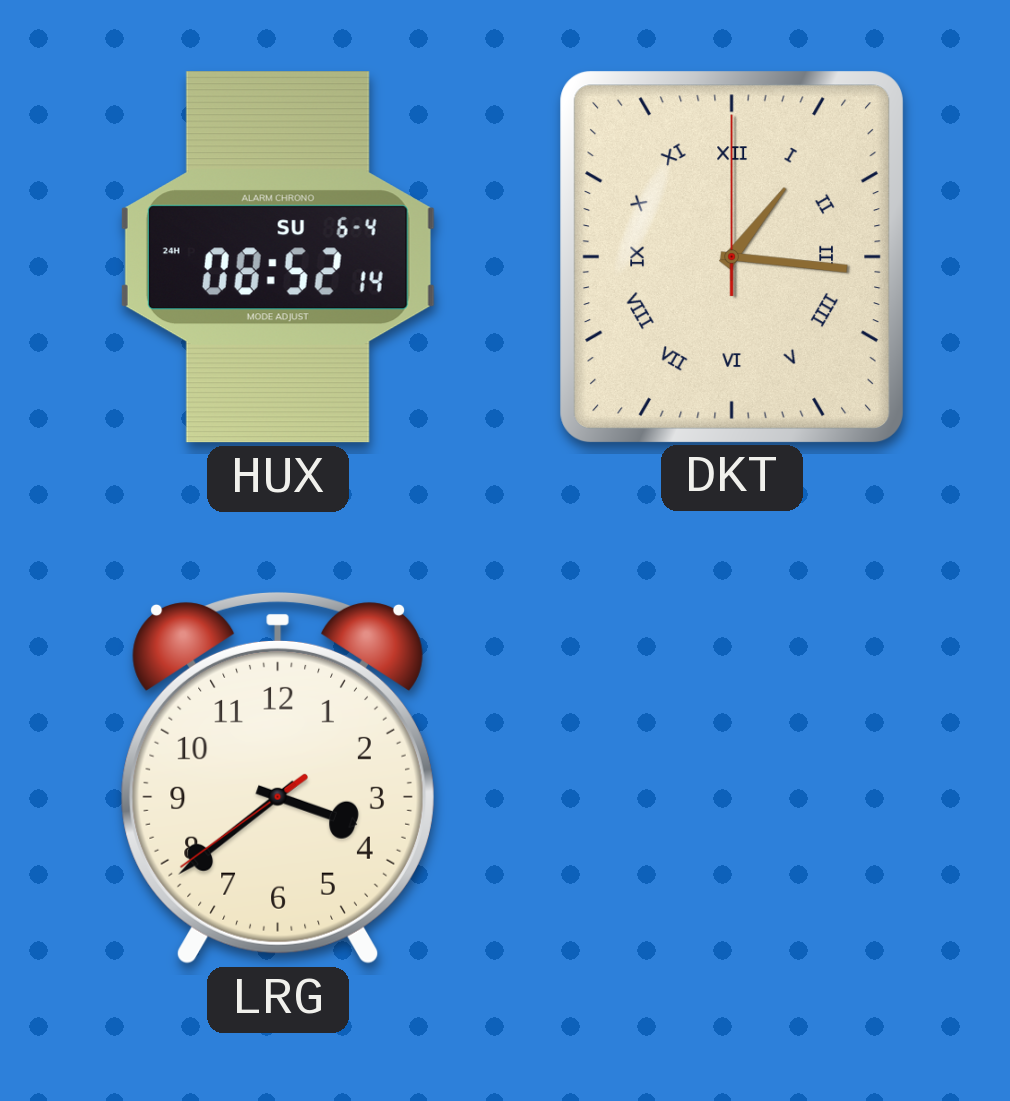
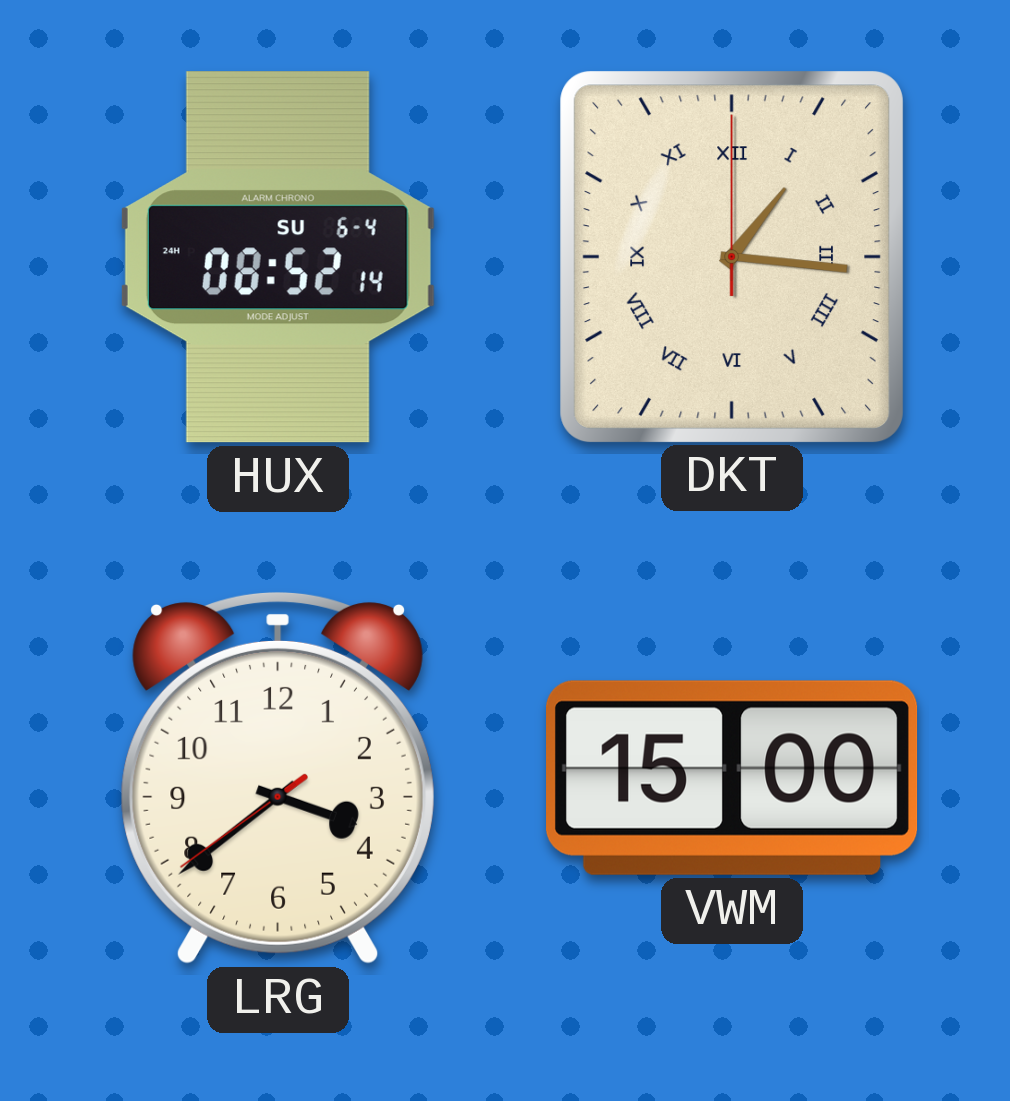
VWM: none -> 15:00
